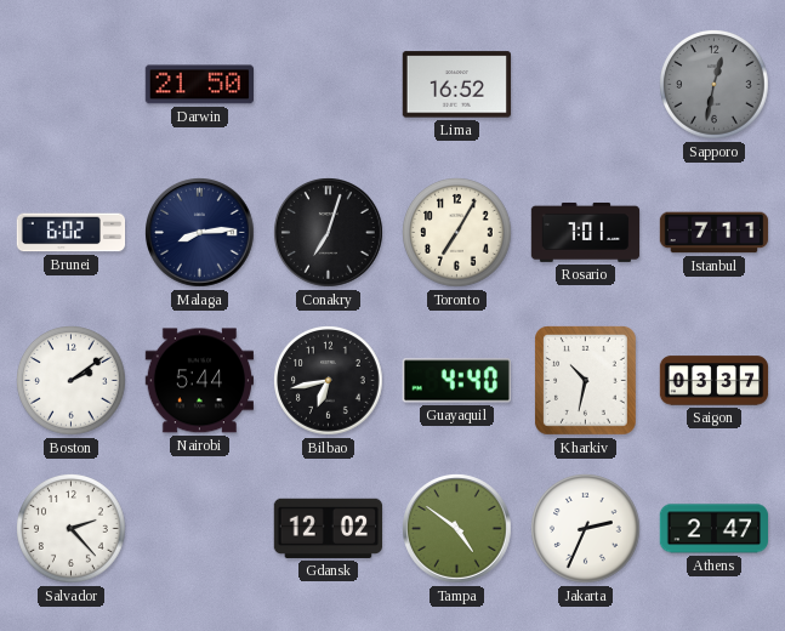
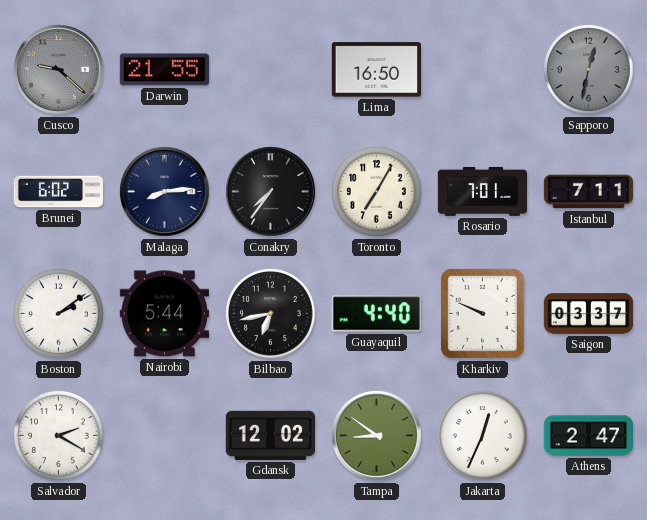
Cusco: none -> 9:22
Darwin: 21:50 -> 21:55
Lima: 16:52 -> 16:50
Conakry: 7:03 -> 7:36
Kharkiv: 10:32 -> 9:49
Salvador: 2:23 -> 2:20
Tampa: 4:51 -> 8:51
Jakarta: 2:34 -> 12:34
